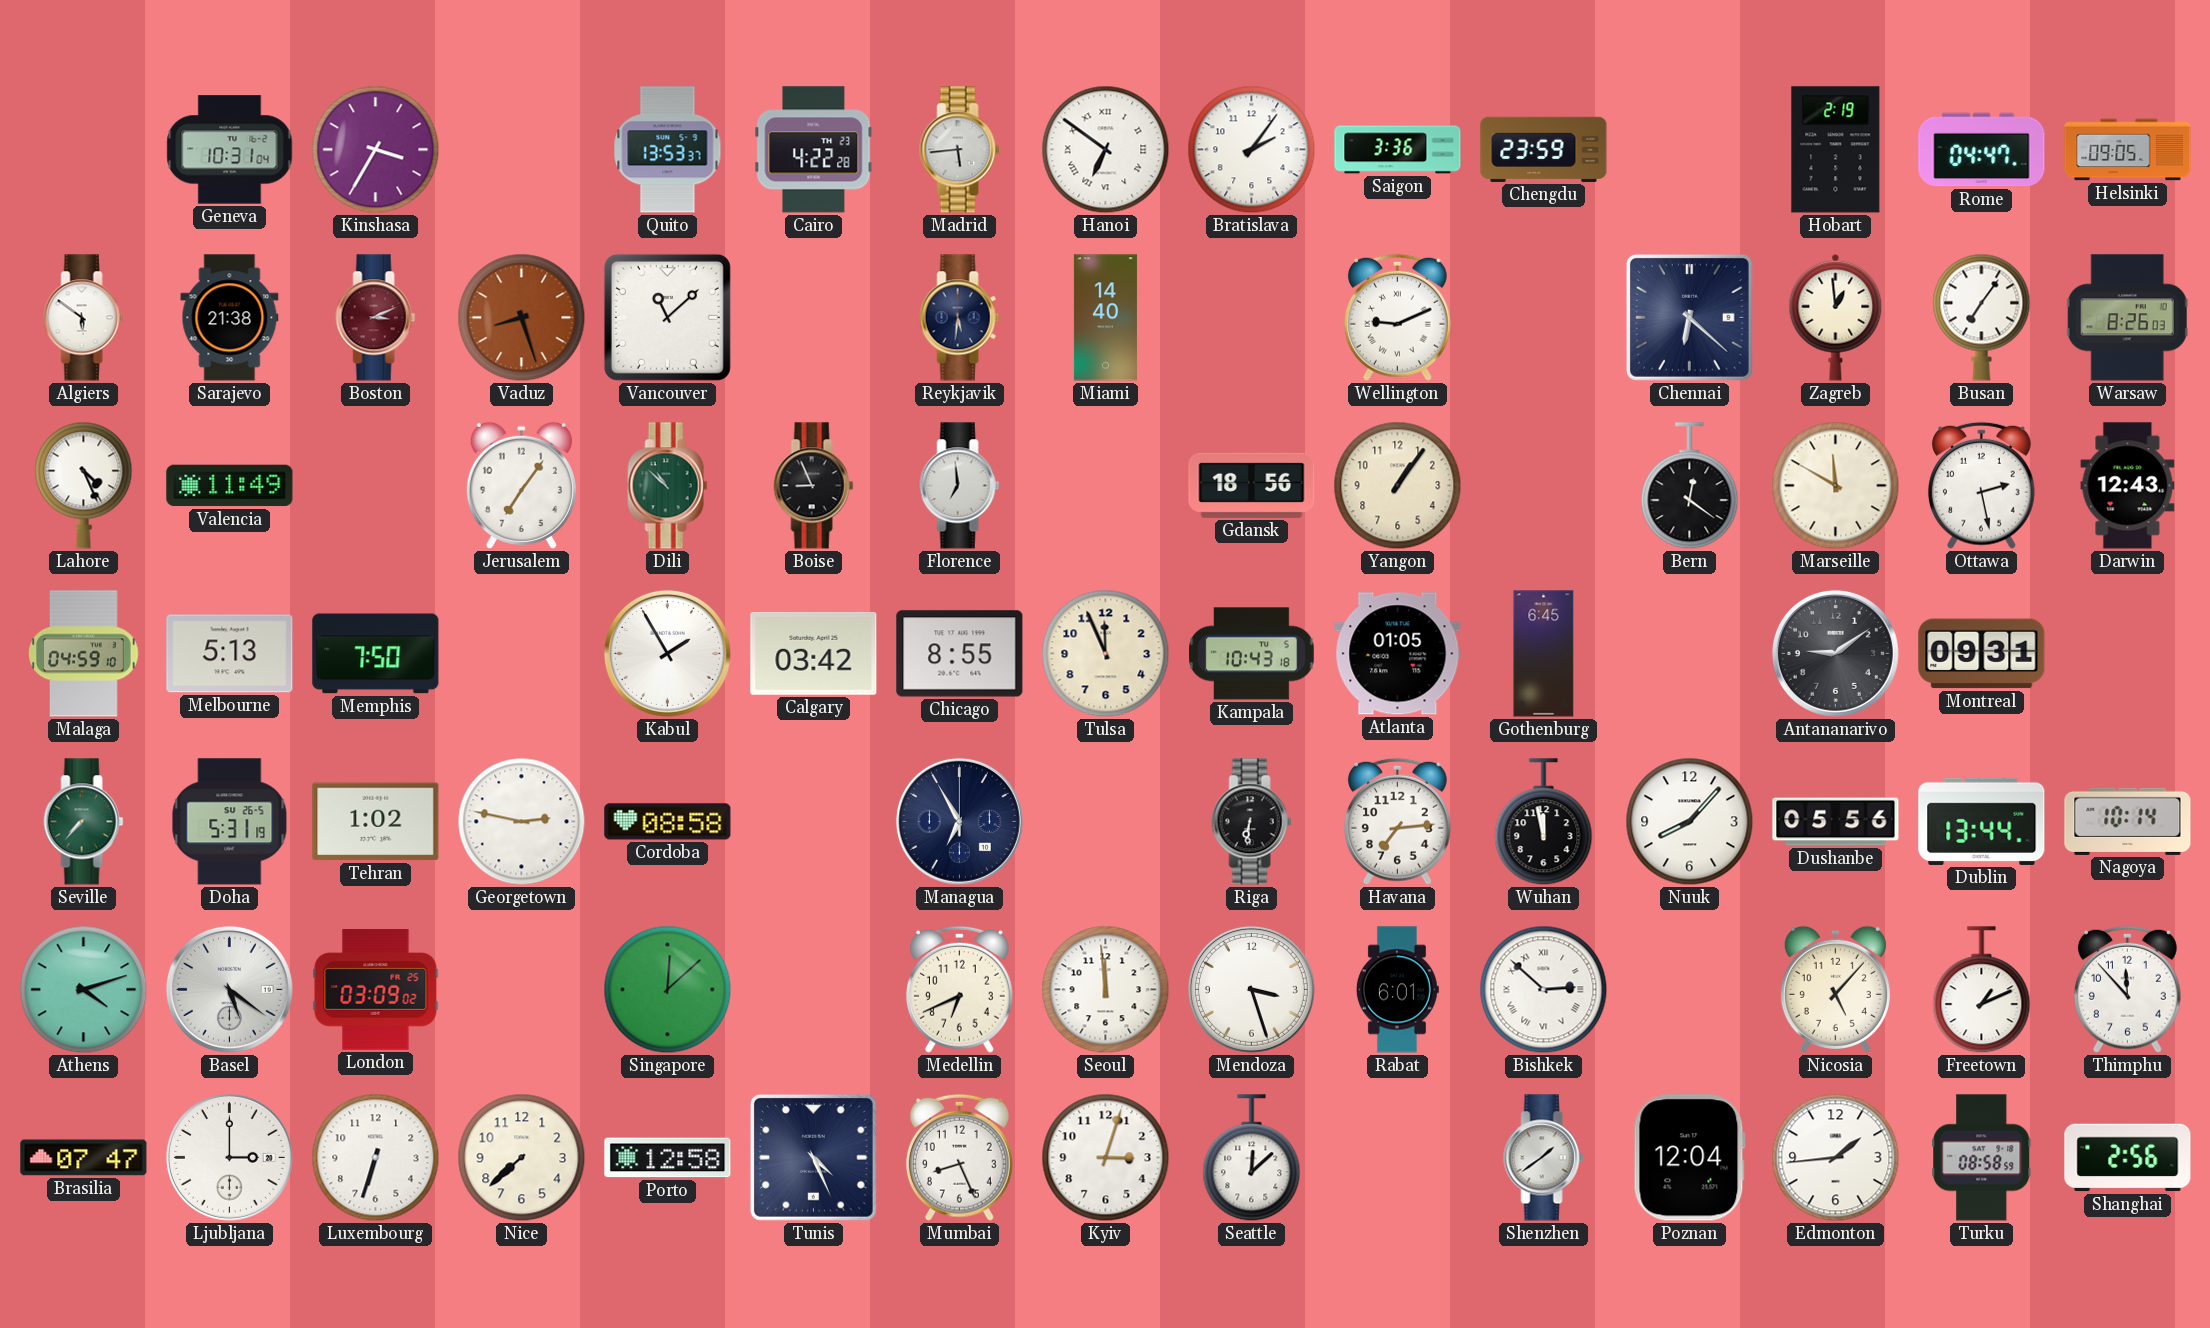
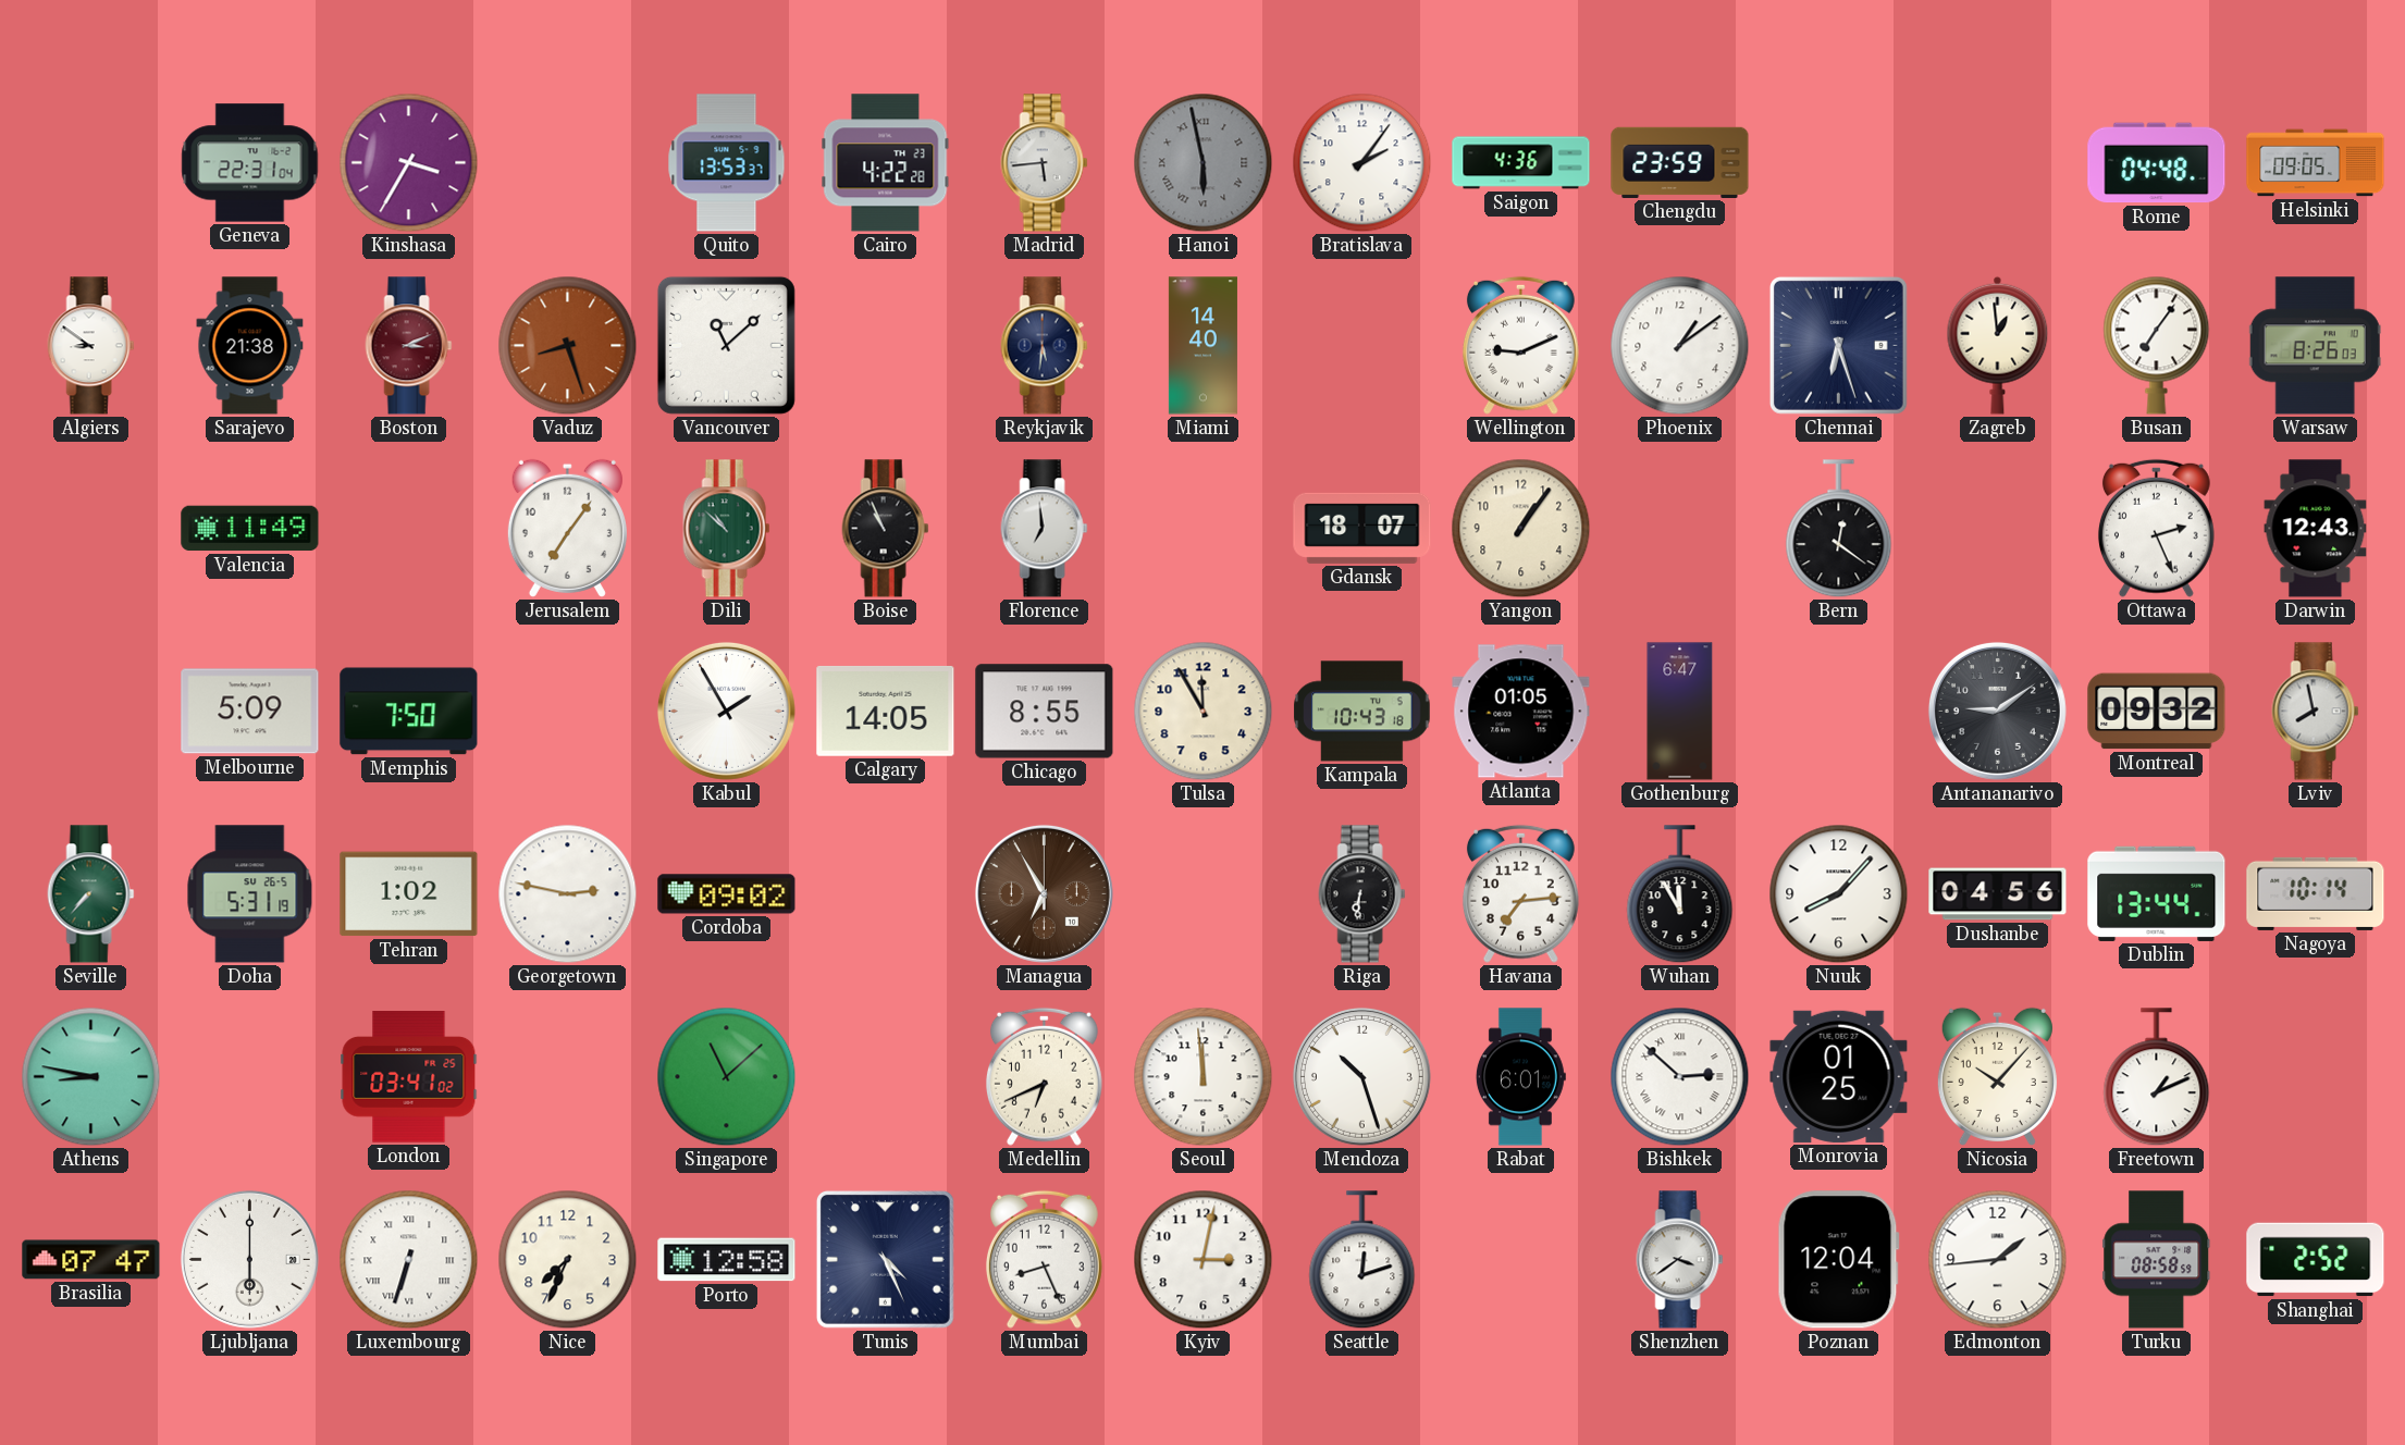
Geneva: 10:31 -> 22:31
Hanoi: 6:51 -> 5:58
Hanoi dial: white -> grey
Saigon: 3:36 -> 4:36
Hobart: 2:19 -> none
Rome: 04:47 -> 04:48
Algiers: 5:51 -> 8:51
Phoenix: none -> 1:09
Chennai: 6:22 -> 6:27
Lahore: 4:26 -> none
Boise: 8:56 -> 10:56
Gdansk: 18:56 -> 18:07
Marseille: 11:50 -> none
Ottawa: 2:28 -> 2:26
Malaga: 04:59 -> none
Melbourne: 5:13 -> 5:09
Calgary: 03:42 -> 14:05
Tulsa: 11:56 -> 11:55
Gothenburg: 6:45 -> 6:47
Montreal: 09:31 -> 09:32
Lviv: none -> 7:58
Cordoba: 08:58 -> 09:02
Managua dial: navy -> brown
Wuhan: 11:58 -> 11:55
Dushanbe: 05:56 -> 04:56
Athens: 4:12 -> 8:47
Basel: 5:21 -> none
London: 03:09 -> 03:41
Singapore: 12:08 -> 11:08
Mendoza: 3:27 -> 10:27
Monrovia: none -> 01:25
Nicosia: 5:07 -> 10:07
Thimphu: 11:53 -> none
Ljubljana: 3:00 -> 6:00
Luxembourg numerals: Arabic -> Roman
Nice: 7:38 -> 7:34
Kyiv: 3:03 -> 3:02
Seattle: 12:08 -> 12:12
Shenzhen: 1:39 -> 3:39
Shanghai: 2:56 -> 2:52
